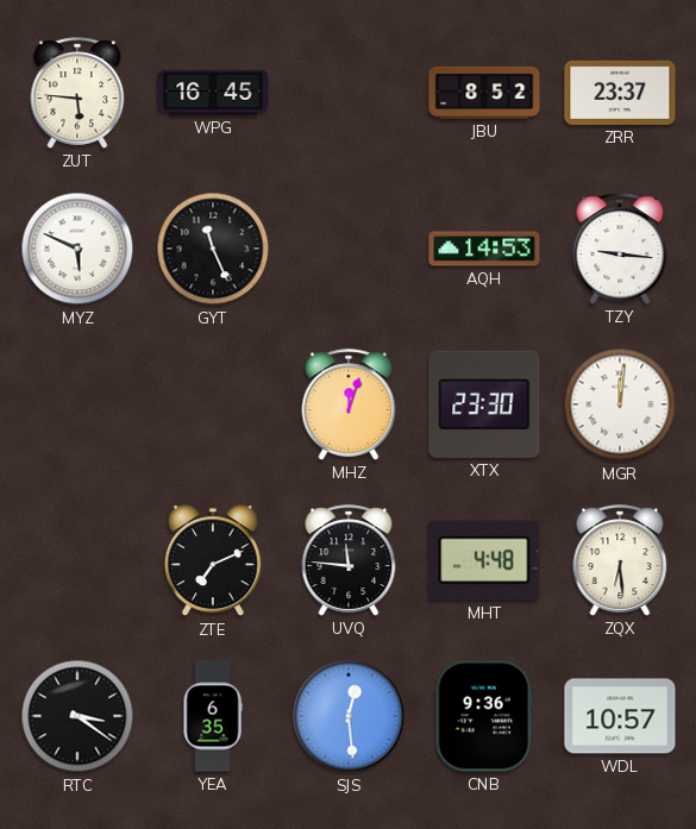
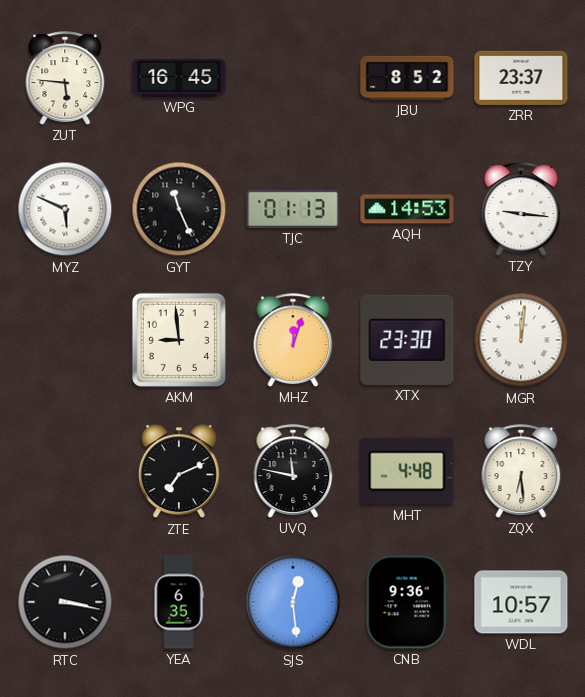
TJC: none -> 01:13
AKM: none -> 8:59
UVQ: 11:46 -> 11:47
RTC: 3:21 -> 3:17
